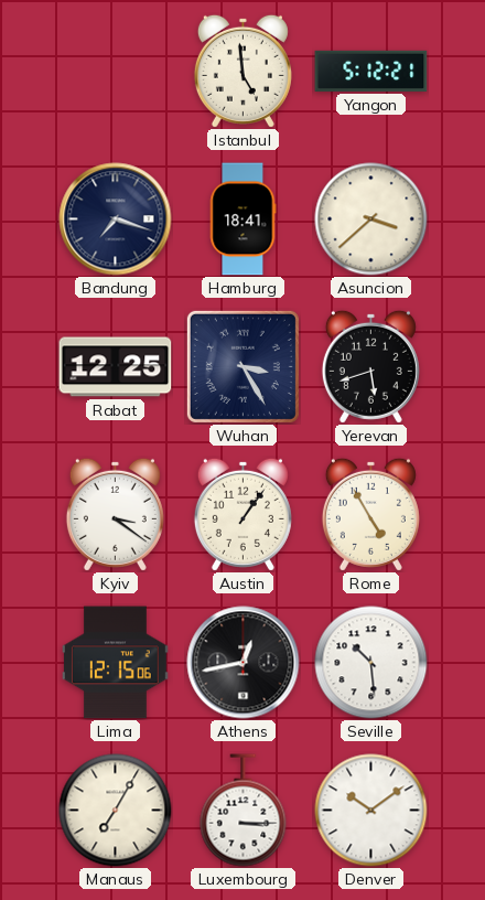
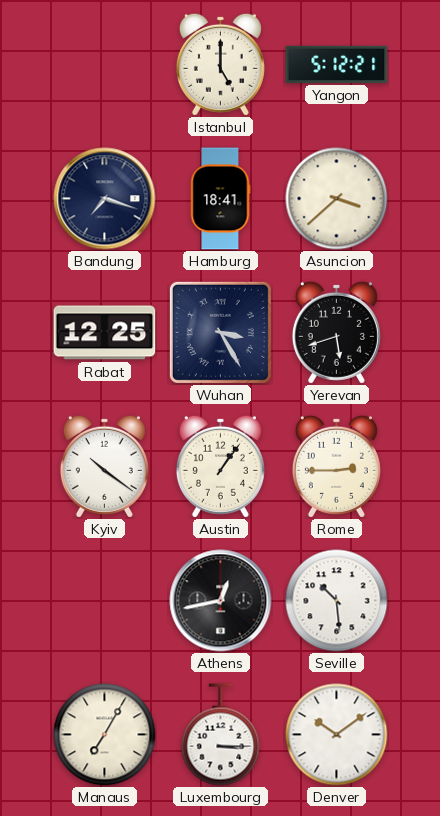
Istanbul: 4:59 -> 5:00
Kyiv: 3:21 -> 10:21
Rome: 4:55 -> 2:45
Lima: 12:15 -> none
